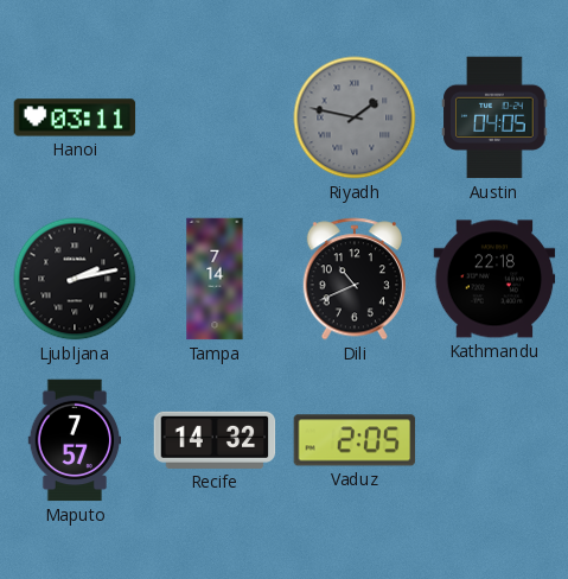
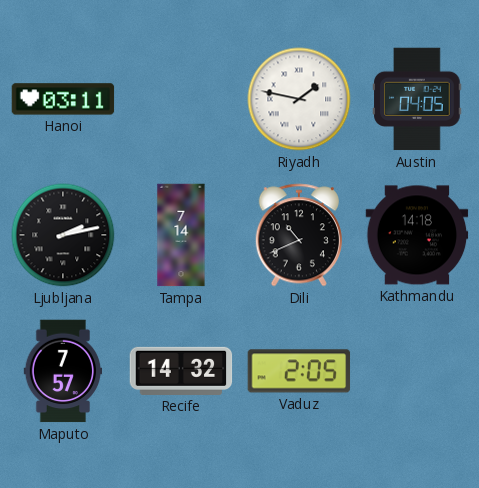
Riyadh dial: grey -> white
Kathmandu: 22:18 -> 14:18
